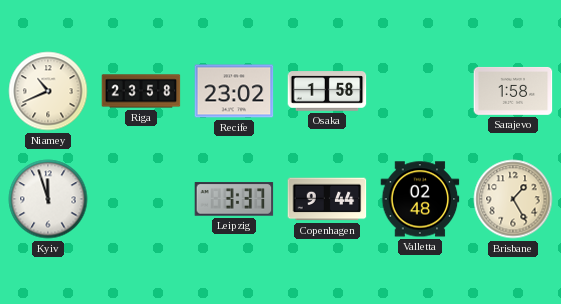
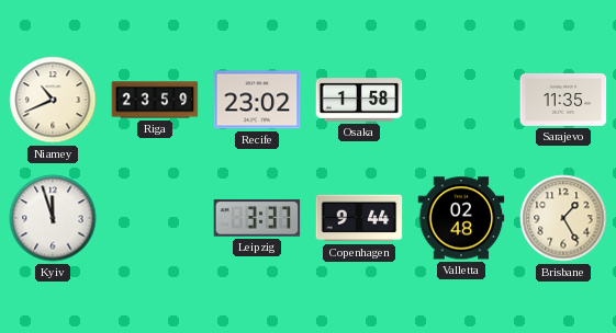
Riga: 23:58 -> 23:59
Sarajevo: 1:58 -> 11:35
